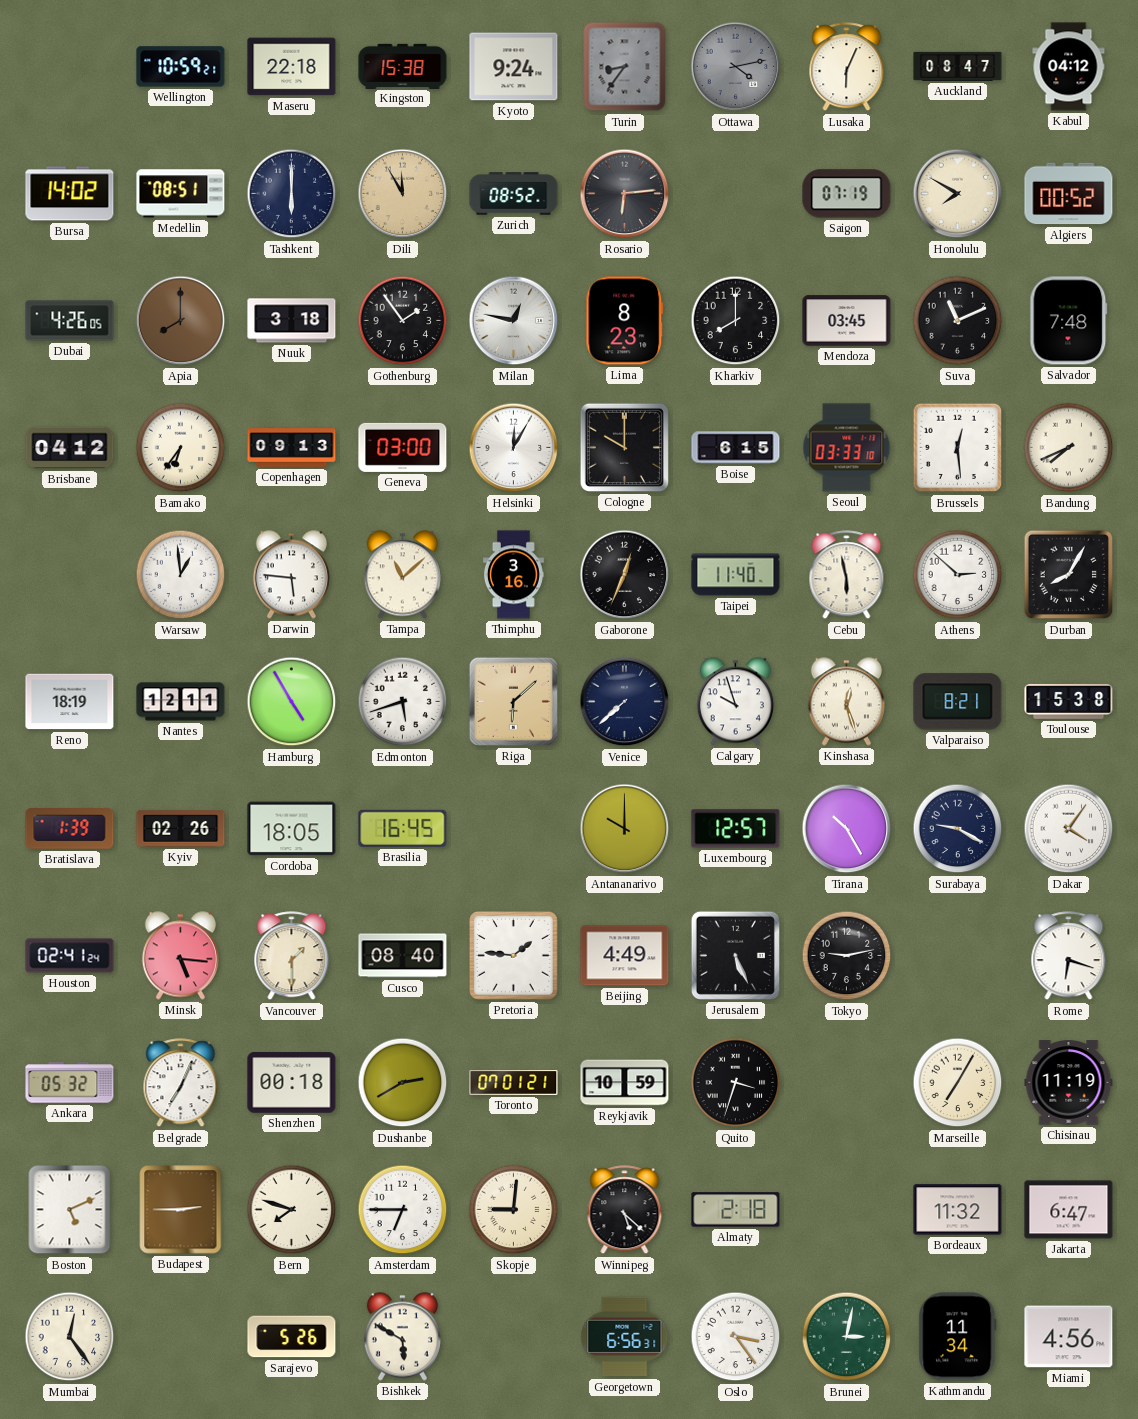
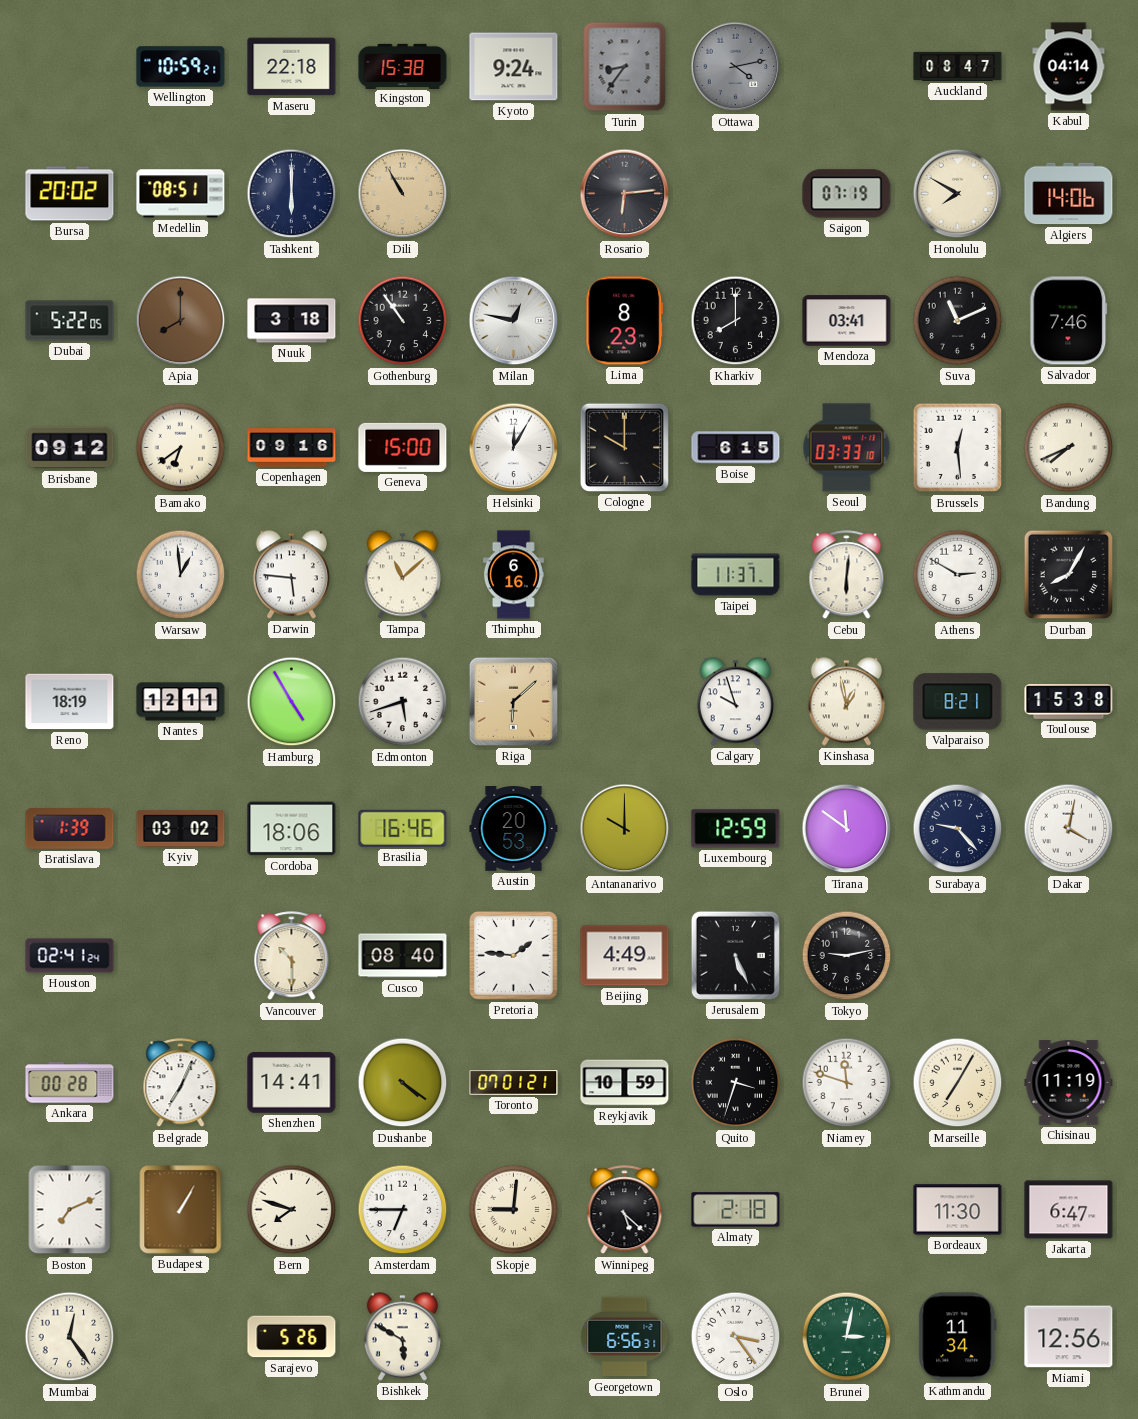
Lusaka: 6:04 -> none
Kabul: 04:12 -> 04:14
Bursa: 14:02 -> 20:02
Dili: 11:55 -> 10:55
Zurich: 08:52 -> none
Algiers: 00:52 -> 14:06
Dubai: 4:26 -> 5:22
Gothenburg: 1:54 -> 10:54
Mendoza: 03:45 -> 03:41
Salvador: 7:48 -> 7:46
Brisbane: 04:12 -> 09:12
Bamako: 6:36 -> 6:39
Copenhagen: 09:13 -> 09:16
Geneva: 03:00 -> 15:00
Thimphu: 3:16 -> 6:16
Gaborone: 12:34 -> none
Taipei: 11:40 -> 11:37
Cebu: 5:58 -> 6:01
Athens: 2:52 -> 2:50
Venice: 7:38 -> none
Kinshasa: 12:27 -> 12:58
Kyiv: 02:26 -> 03:02
Cordoba: 18:05 -> 18:06
Brasilia: 16:45 -> 16:46
Austin: none -> 20:53
Luxembourg: 12:57 -> 12:59
Tirana: 10:25 -> 11:51
Surabaya: 9:20 -> 9:23
Dakar: 4:06 -> 4:02
Minsk: 5:16 -> none
Vancouver: 1:30 -> 10:30
Rome: 6:18 -> none
Ankara: 05:32 -> 00:28
Shenzhen: 00:18 -> 14:41
Dushanbe: 2:40 -> 4:21
Niamey: none -> 11:48
Boston: 5:11 -> 7:11
Budapest: 2:45 -> 1:05
Bordeaux: 11:32 -> 11:30
Miami: 4:56 -> 12:56
